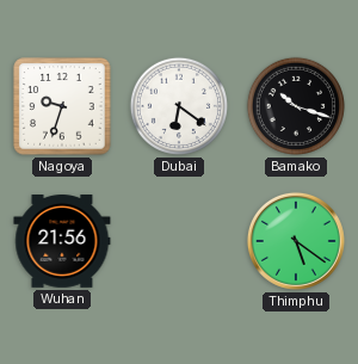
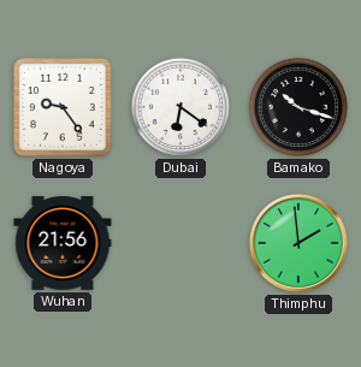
Nagoya: 9:33 -> 9:24
Thimphu: 5:21 -> 1:59
